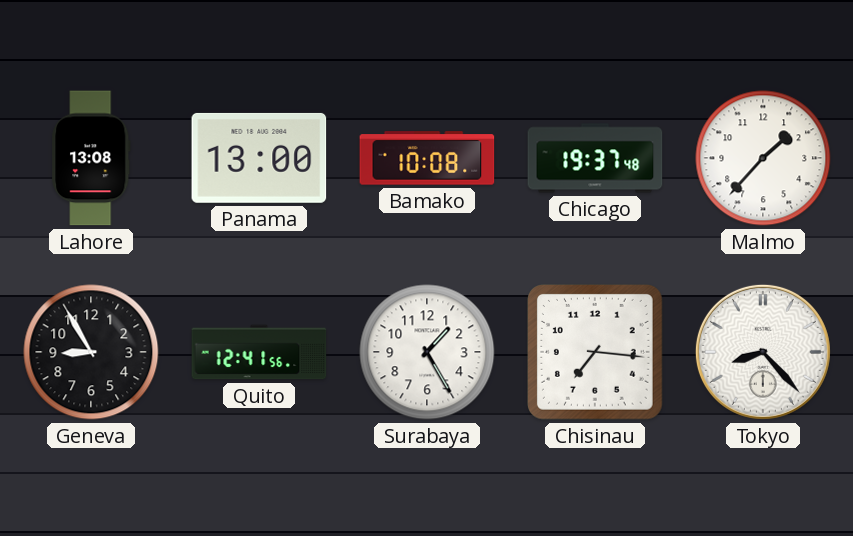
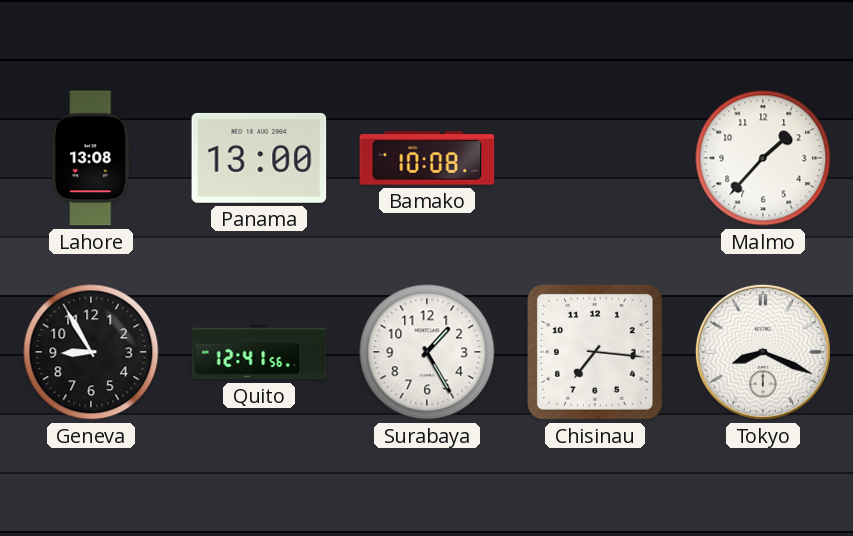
Chicago: 19:37 -> none
Tokyo: 8:23 -> 8:19
